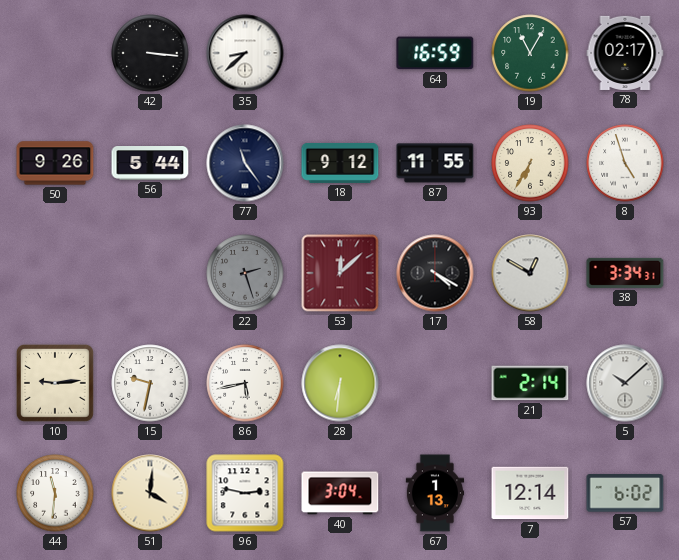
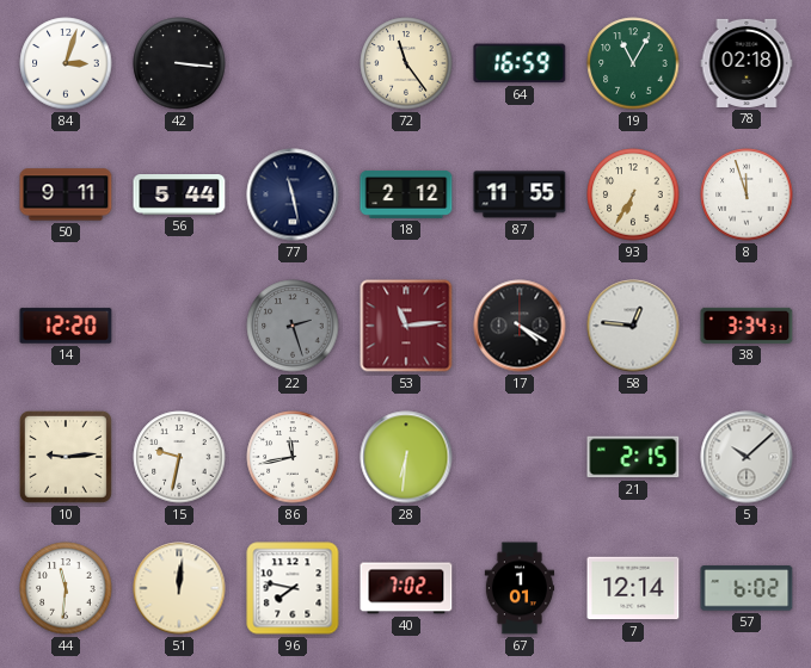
84: none -> 3:03
35: 8:38 -> none
72: none -> 11:24
78: 02:17 -> 02:18
50: 9:26 -> 9:11
77: 11:24 -> 11:28
18: 9:12 -> 2:12
8: 4:57 -> 11:57
14: none -> 12:20
53: 12:08 -> 11:14
58: 12:50 -> 12:46
86: 5:43 -> 11:43
21: 2:14 -> 2:15
51: 4:01 -> 12:01
96: 2:47 -> 7:47
40: 3:04 -> 7:02
67: 1:13 -> 1:01
